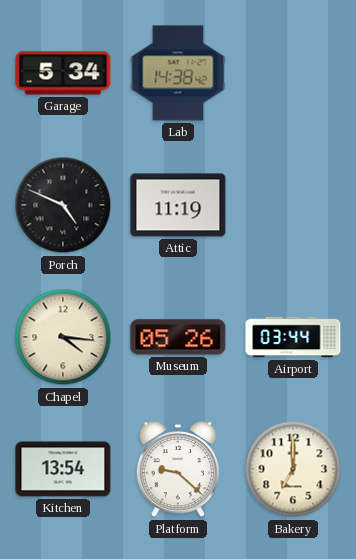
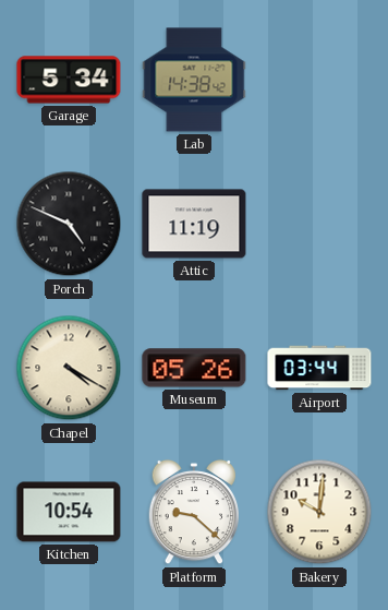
Chapel: 4:16 -> 4:20
Kitchen: 13:54 -> 10:54
Bakery: 7:00 -> 10:01
